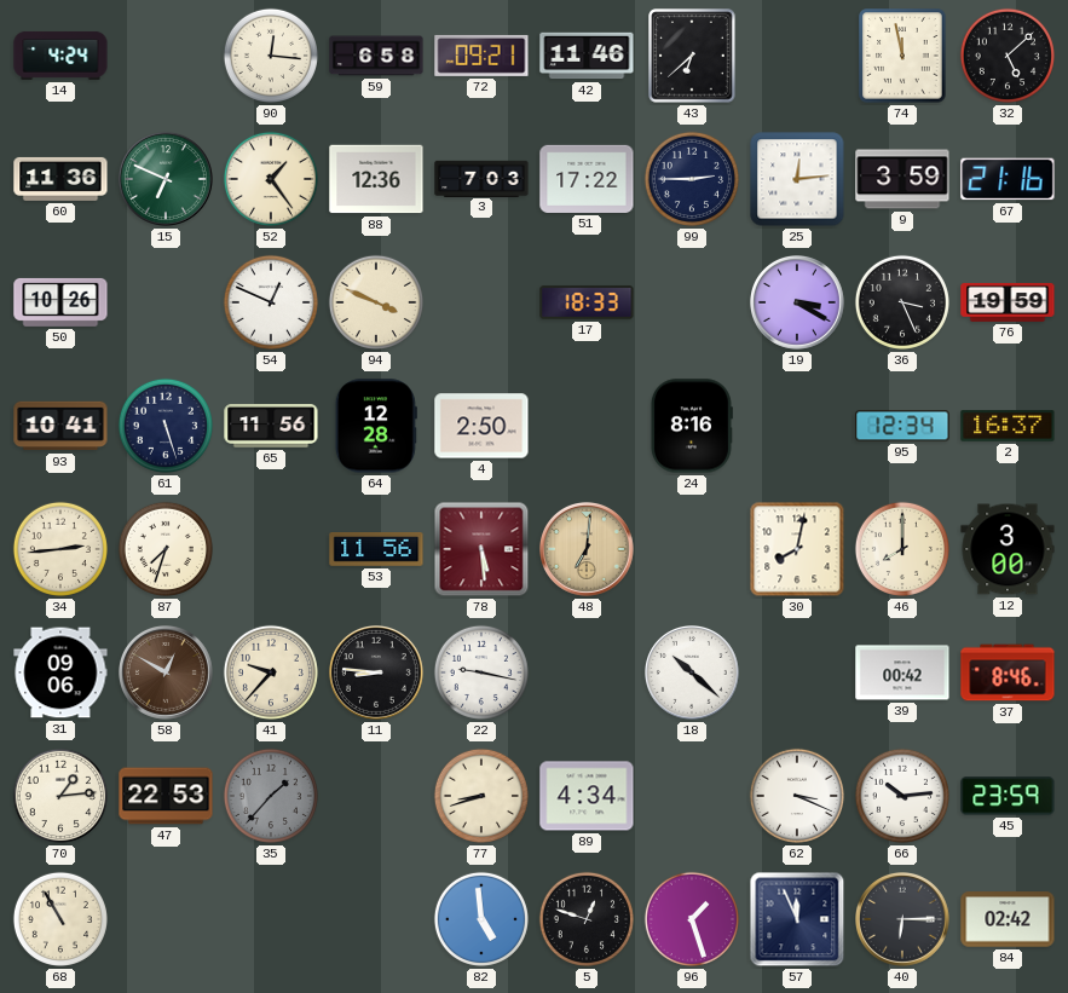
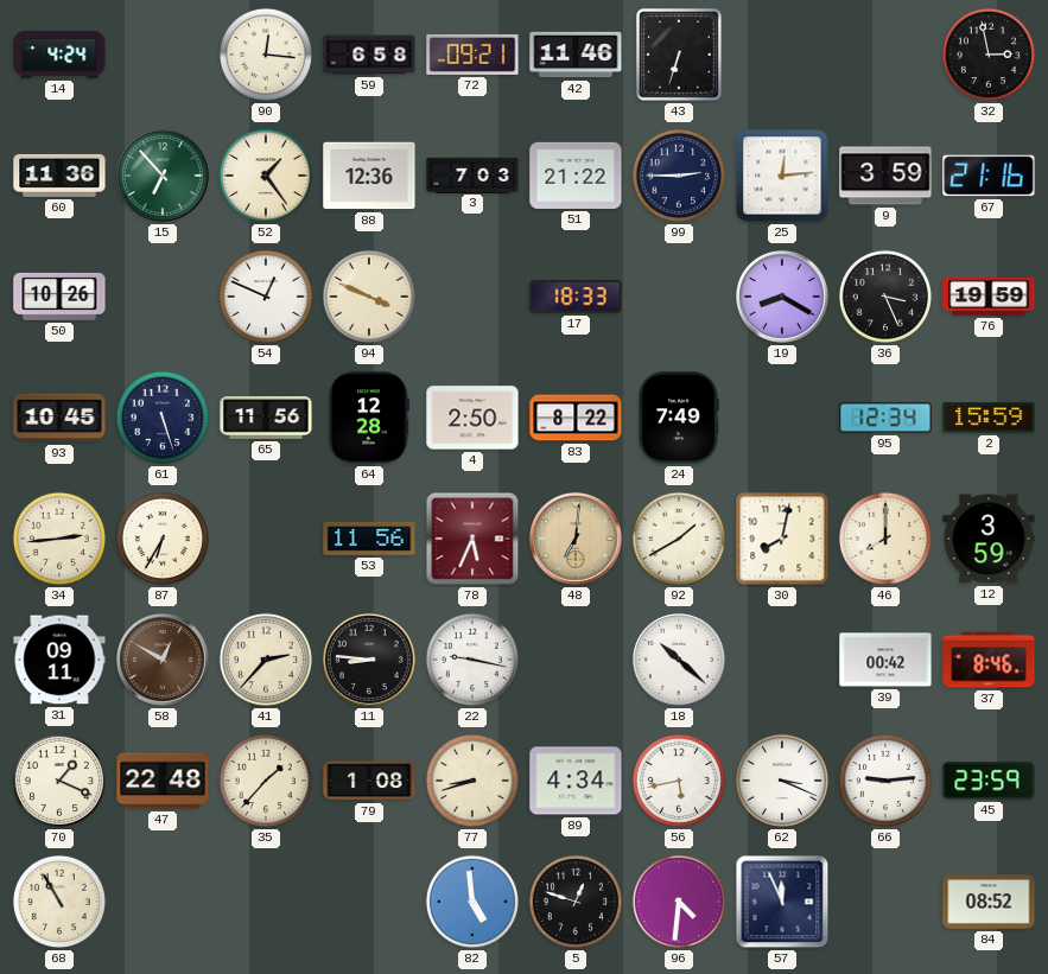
43: 6:38 -> 6:33
74: 11:58 -> none
32: 5:08 -> 2:58
15: 6:49 -> 6:53
51: 17:22 -> 21:22
19: 3:20 -> 8:20
93: 10:41 -> 10:45
83: none -> 8:22
24: 8:16 -> 7:49
2: 16:37 -> 15:59
87: 7:33 -> 6:35
78: 5:29 -> 5:34
92: none -> 1:40
12: 3:00 -> 3:59
31: 09:06 -> 09:11
41: 9:37 -> 2:37
70: 1:14 -> 1:19
47: 22:53 -> 22:48
35 dial: grey -> cream
79: none -> 1:08
56: none -> 5:43
66: 10:14 -> 9:14
96: 1:27 -> 4:31
40: 6:15 -> none
84: 02:42 -> 08:52
